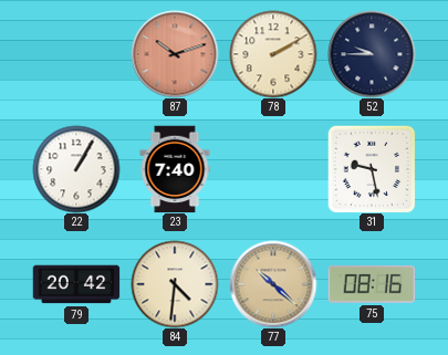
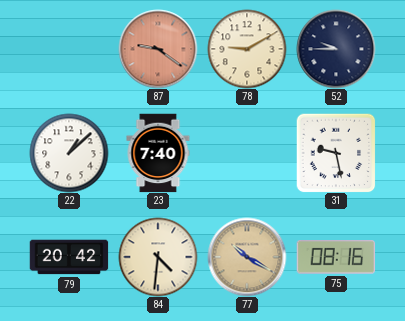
87: 10:12 -> 9:21
78: 2:10 -> 9:10
22: 1:05 -> 1:08
77: 10:22 -> 10:20
